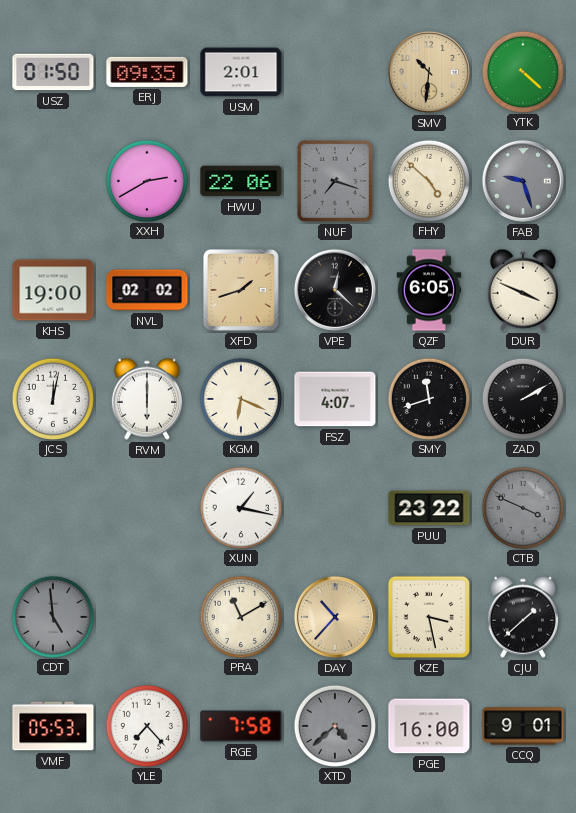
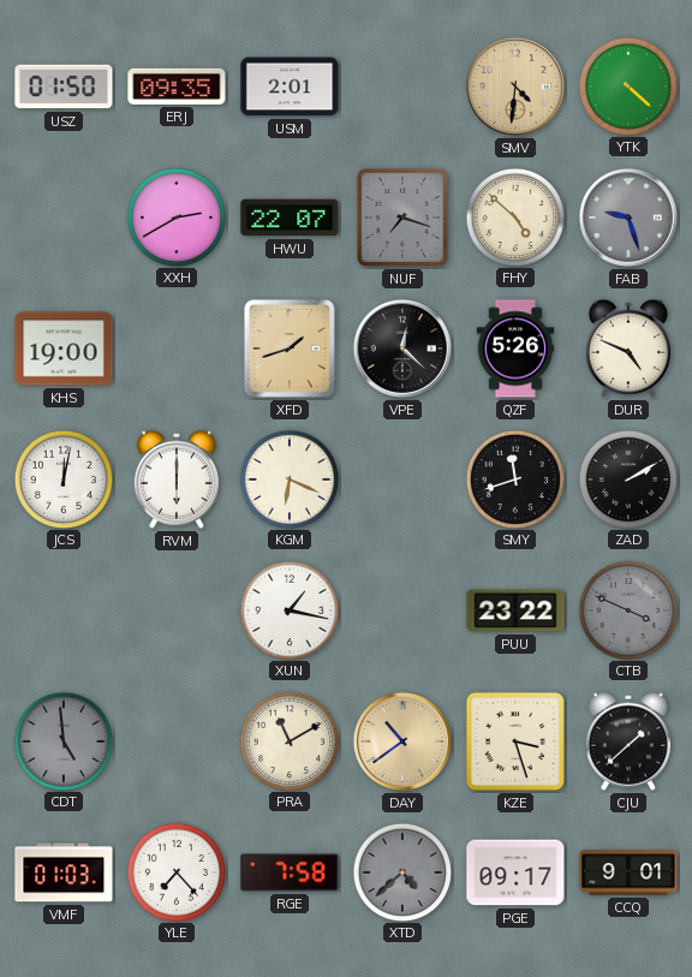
SMV: 10:31 -> 4:31
HWU: 22:06 -> 22:07
NVL: 02:02 -> none
QZF: 6:05 -> 5:26
DUR: 3:49 -> 4:49
FSZ: 4:07 -> none
DAY: 10:37 -> 10:39
KZE: 3:28 -> 3:27
VMF: 05:53 -> 01:03
PGE: 16:00 -> 09:17
